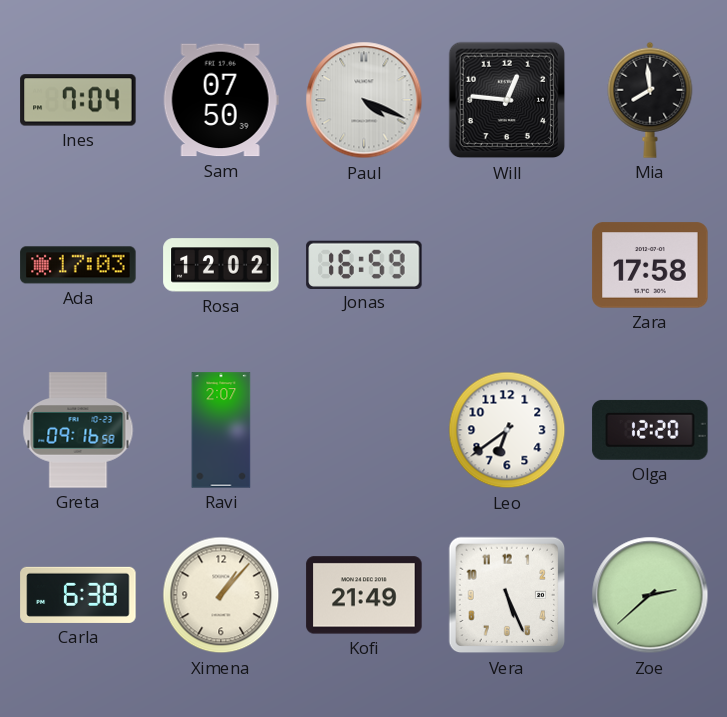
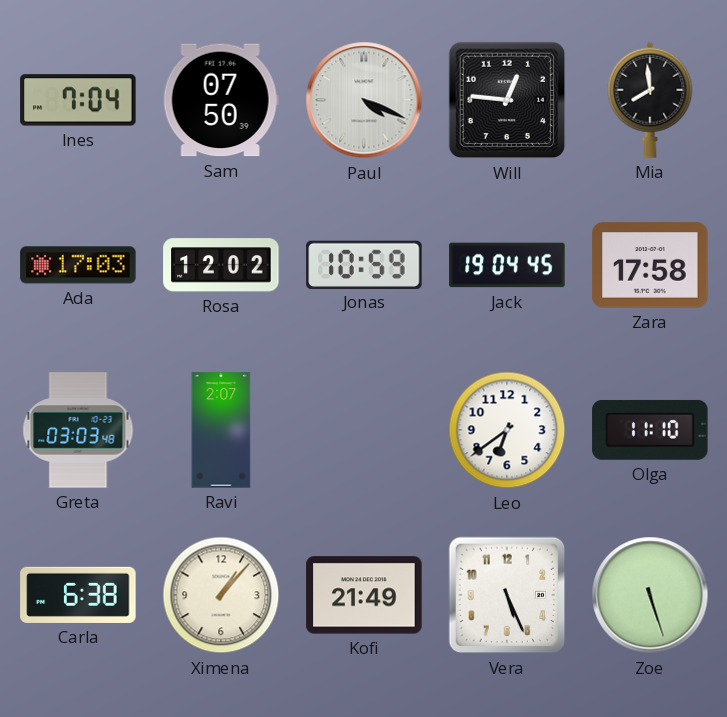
Jonas: 16:59 -> 10:59
Jack: none -> 19:04
Greta: 09:16 -> 03:03
Olga: 12:20 -> 11:10
Zoe: 2:38 -> 5:27
